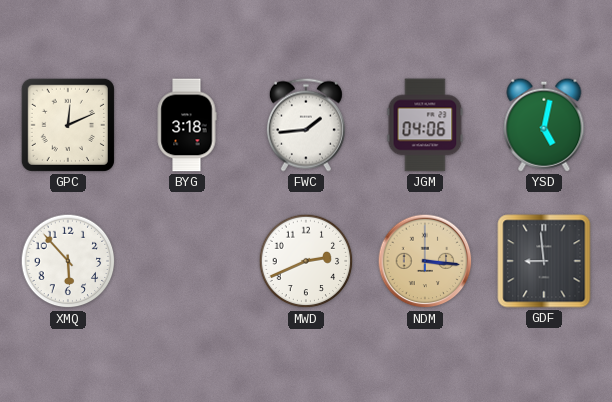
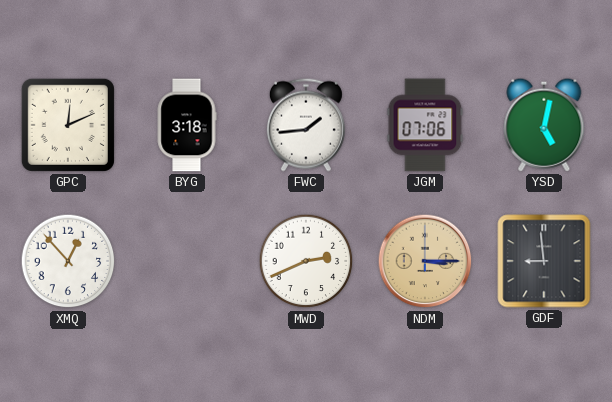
JGM: 04:06 -> 07:06
XMQ: 5:53 -> 12:53
NDM: 3:16 -> 3:15
